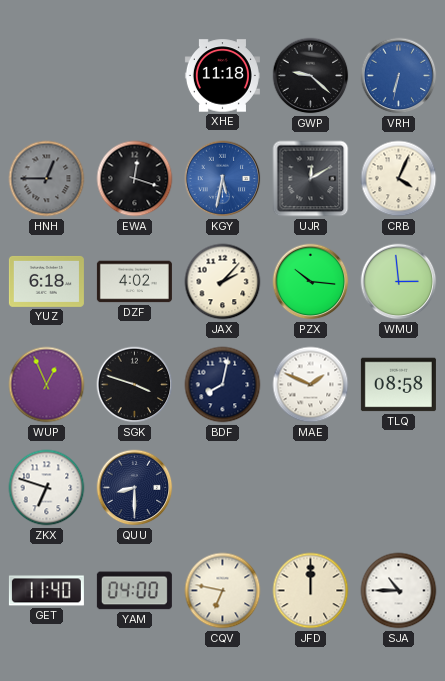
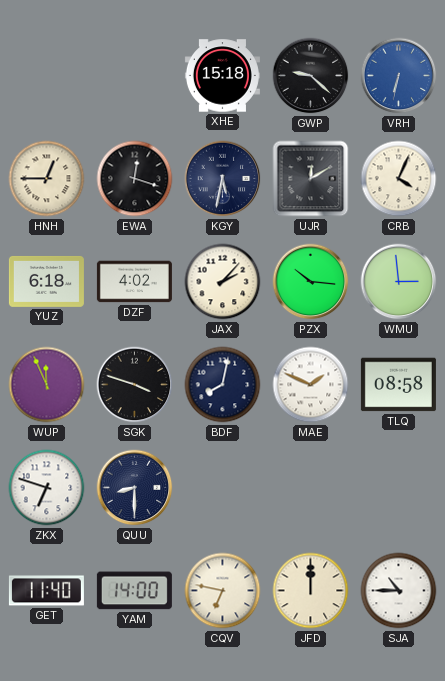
XHE: 11:18 -> 15:18
HNH dial: grey -> cream
KGY dial: blue -> navy
WUP: 12:56 -> 11:56
YAM: 04:00 -> 14:00
